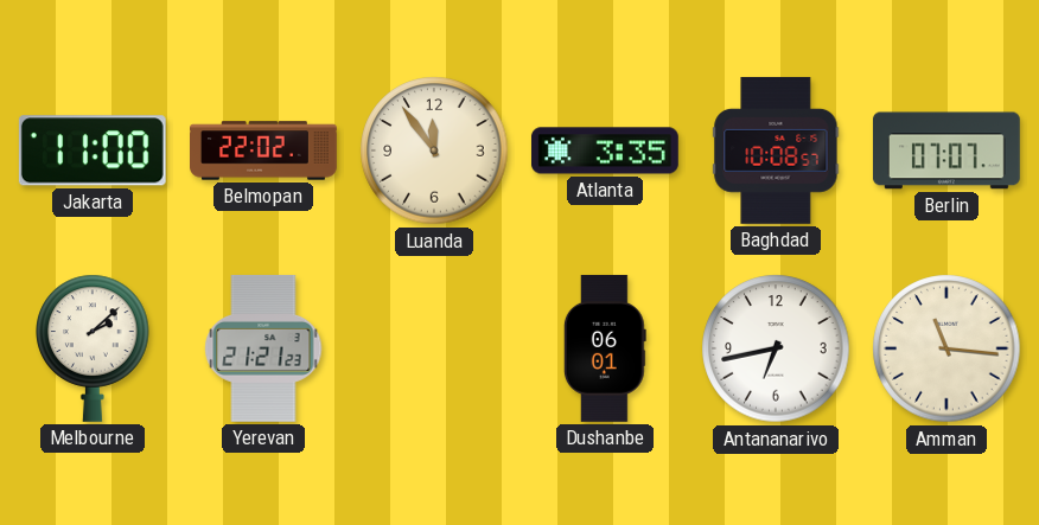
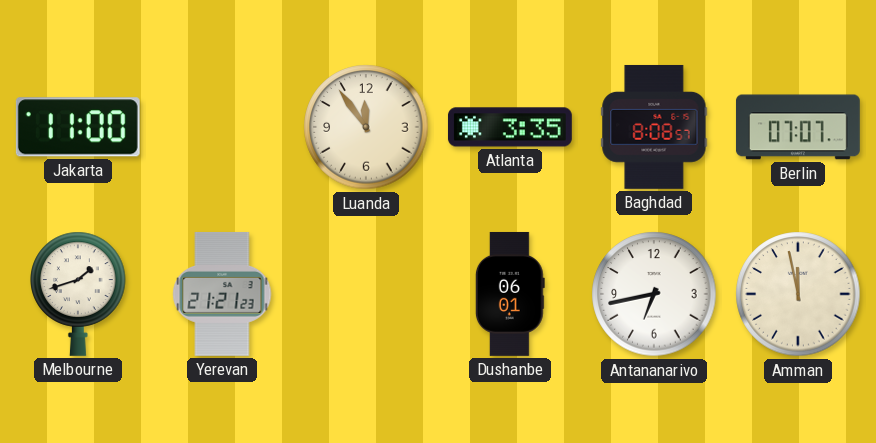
Belmopan: 22:02 -> none
Baghdad: 10:08 -> 8:08
Melbourne: 2:08 -> 1:42
Amman: 11:16 -> 11:58
